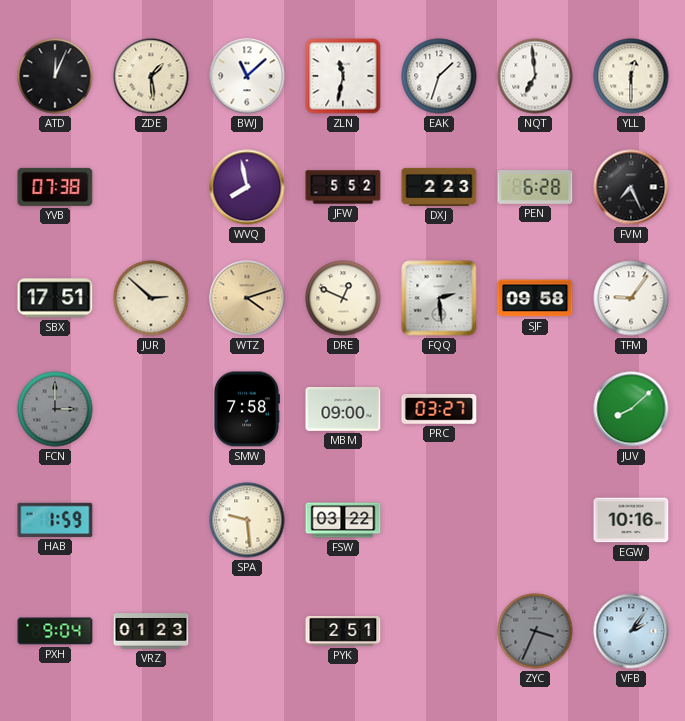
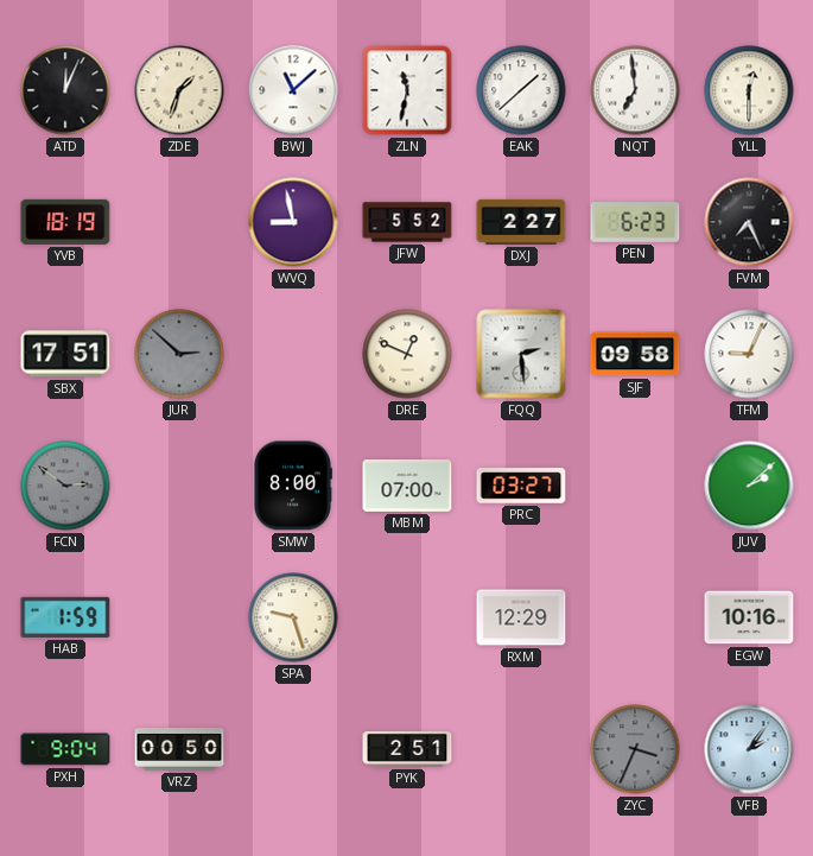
ZDE: 1:29 -> 1:33
EAK: 1:33 -> 1:38
YVB: 07:38 -> 18:19
WVQ: 7:58 -> 8:58
DXJ: 2:23 -> 2:27
PEN: 6:28 -> 6:23
JUR dial: cream -> grey
WTZ: 4:12 -> none
TFM: 9:06 -> 9:04
FCN: 3:00 -> 2:51
SMW: 7:58 -> 8:00
MBM: 09:00 -> 07:00
JUV: 8:08 -> 2:08
SPA: 9:29 -> 9:27
FSW: 03:22 -> none
RXM: none -> 12:29
VRZ: 01:23 -> 00:50
